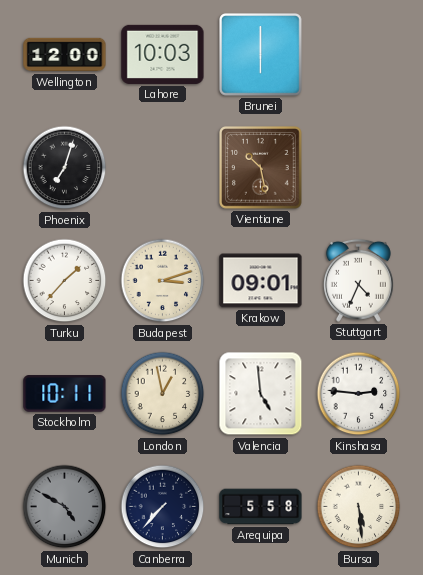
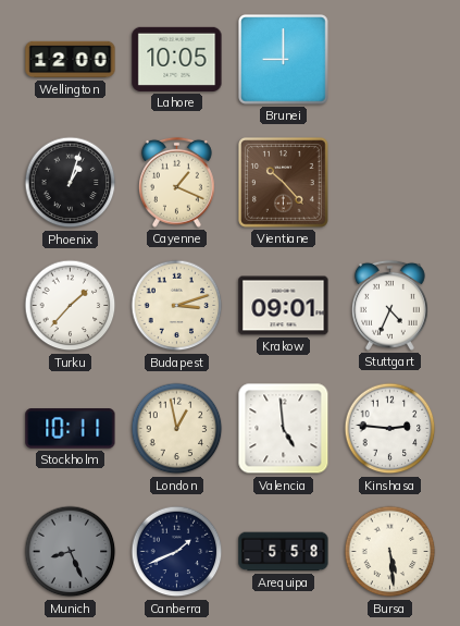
Lahore: 10:03 -> 10:05
Brunei: 6:00 -> 9:00
Phoenix: 7:03 -> 1:03
Cayenne: none -> 1:19
Vientiane: 10:28 -> 10:23
Munich: 4:50 -> 8:26
Canberra: 7:37 -> 1:41
